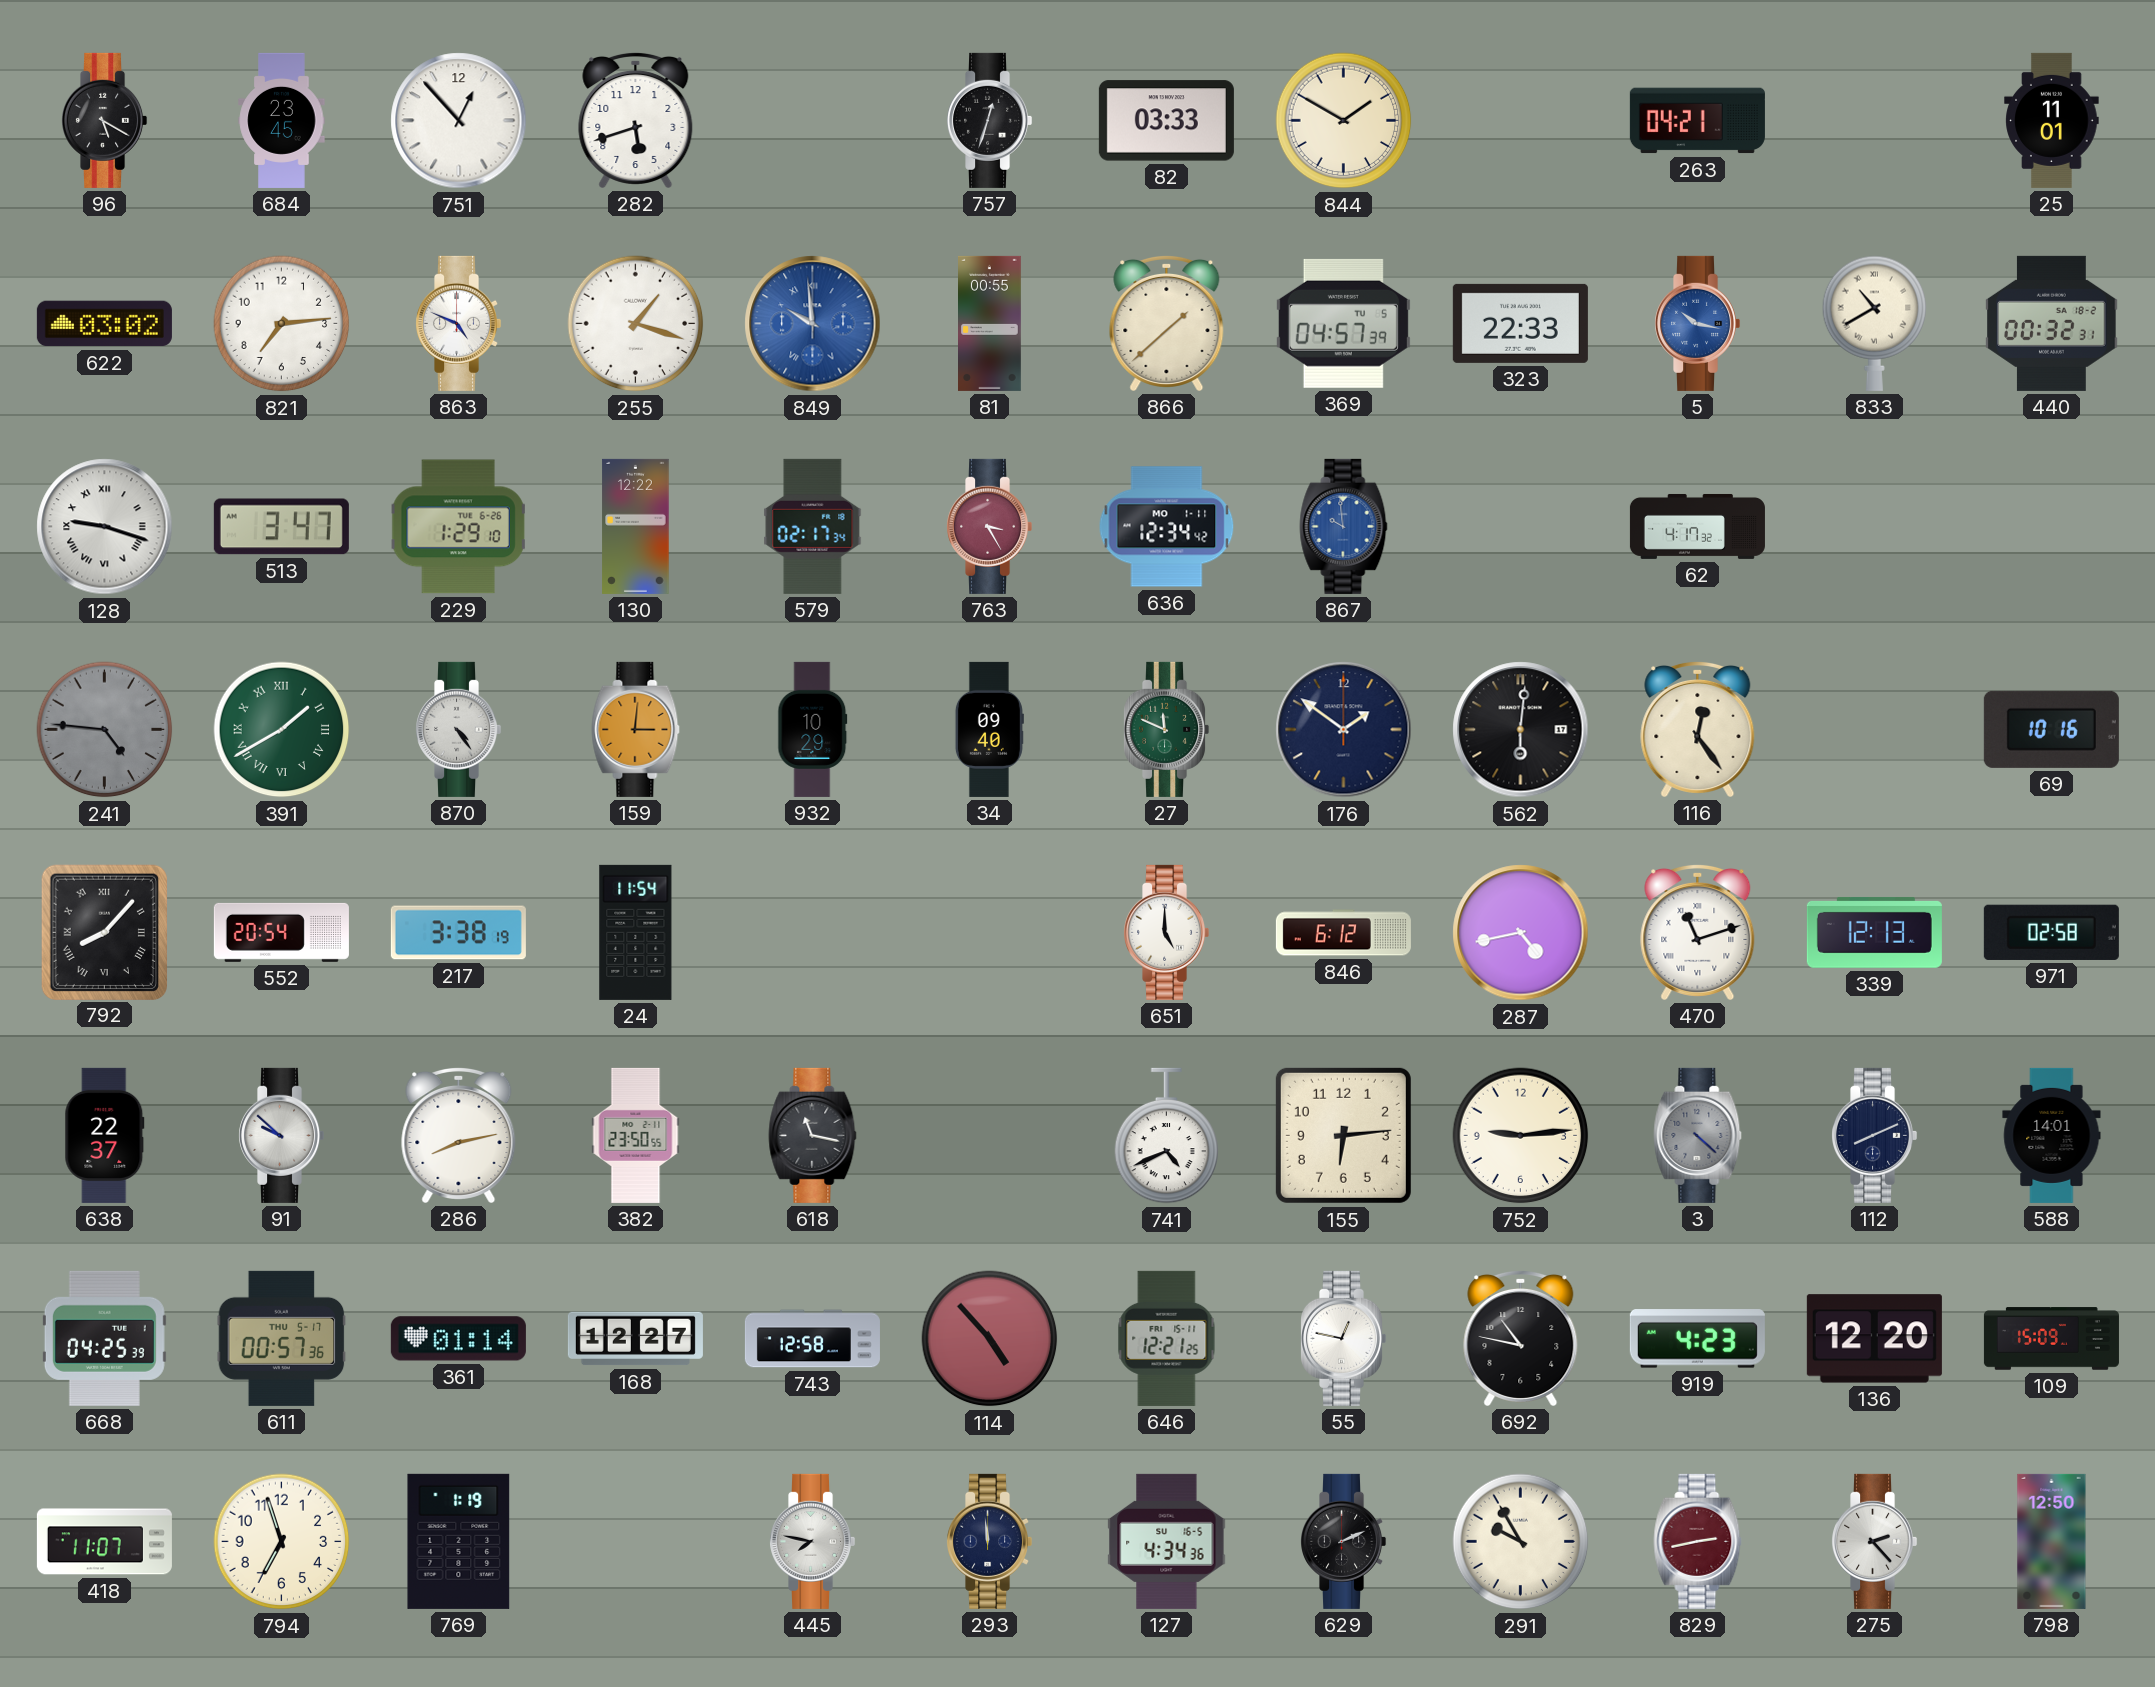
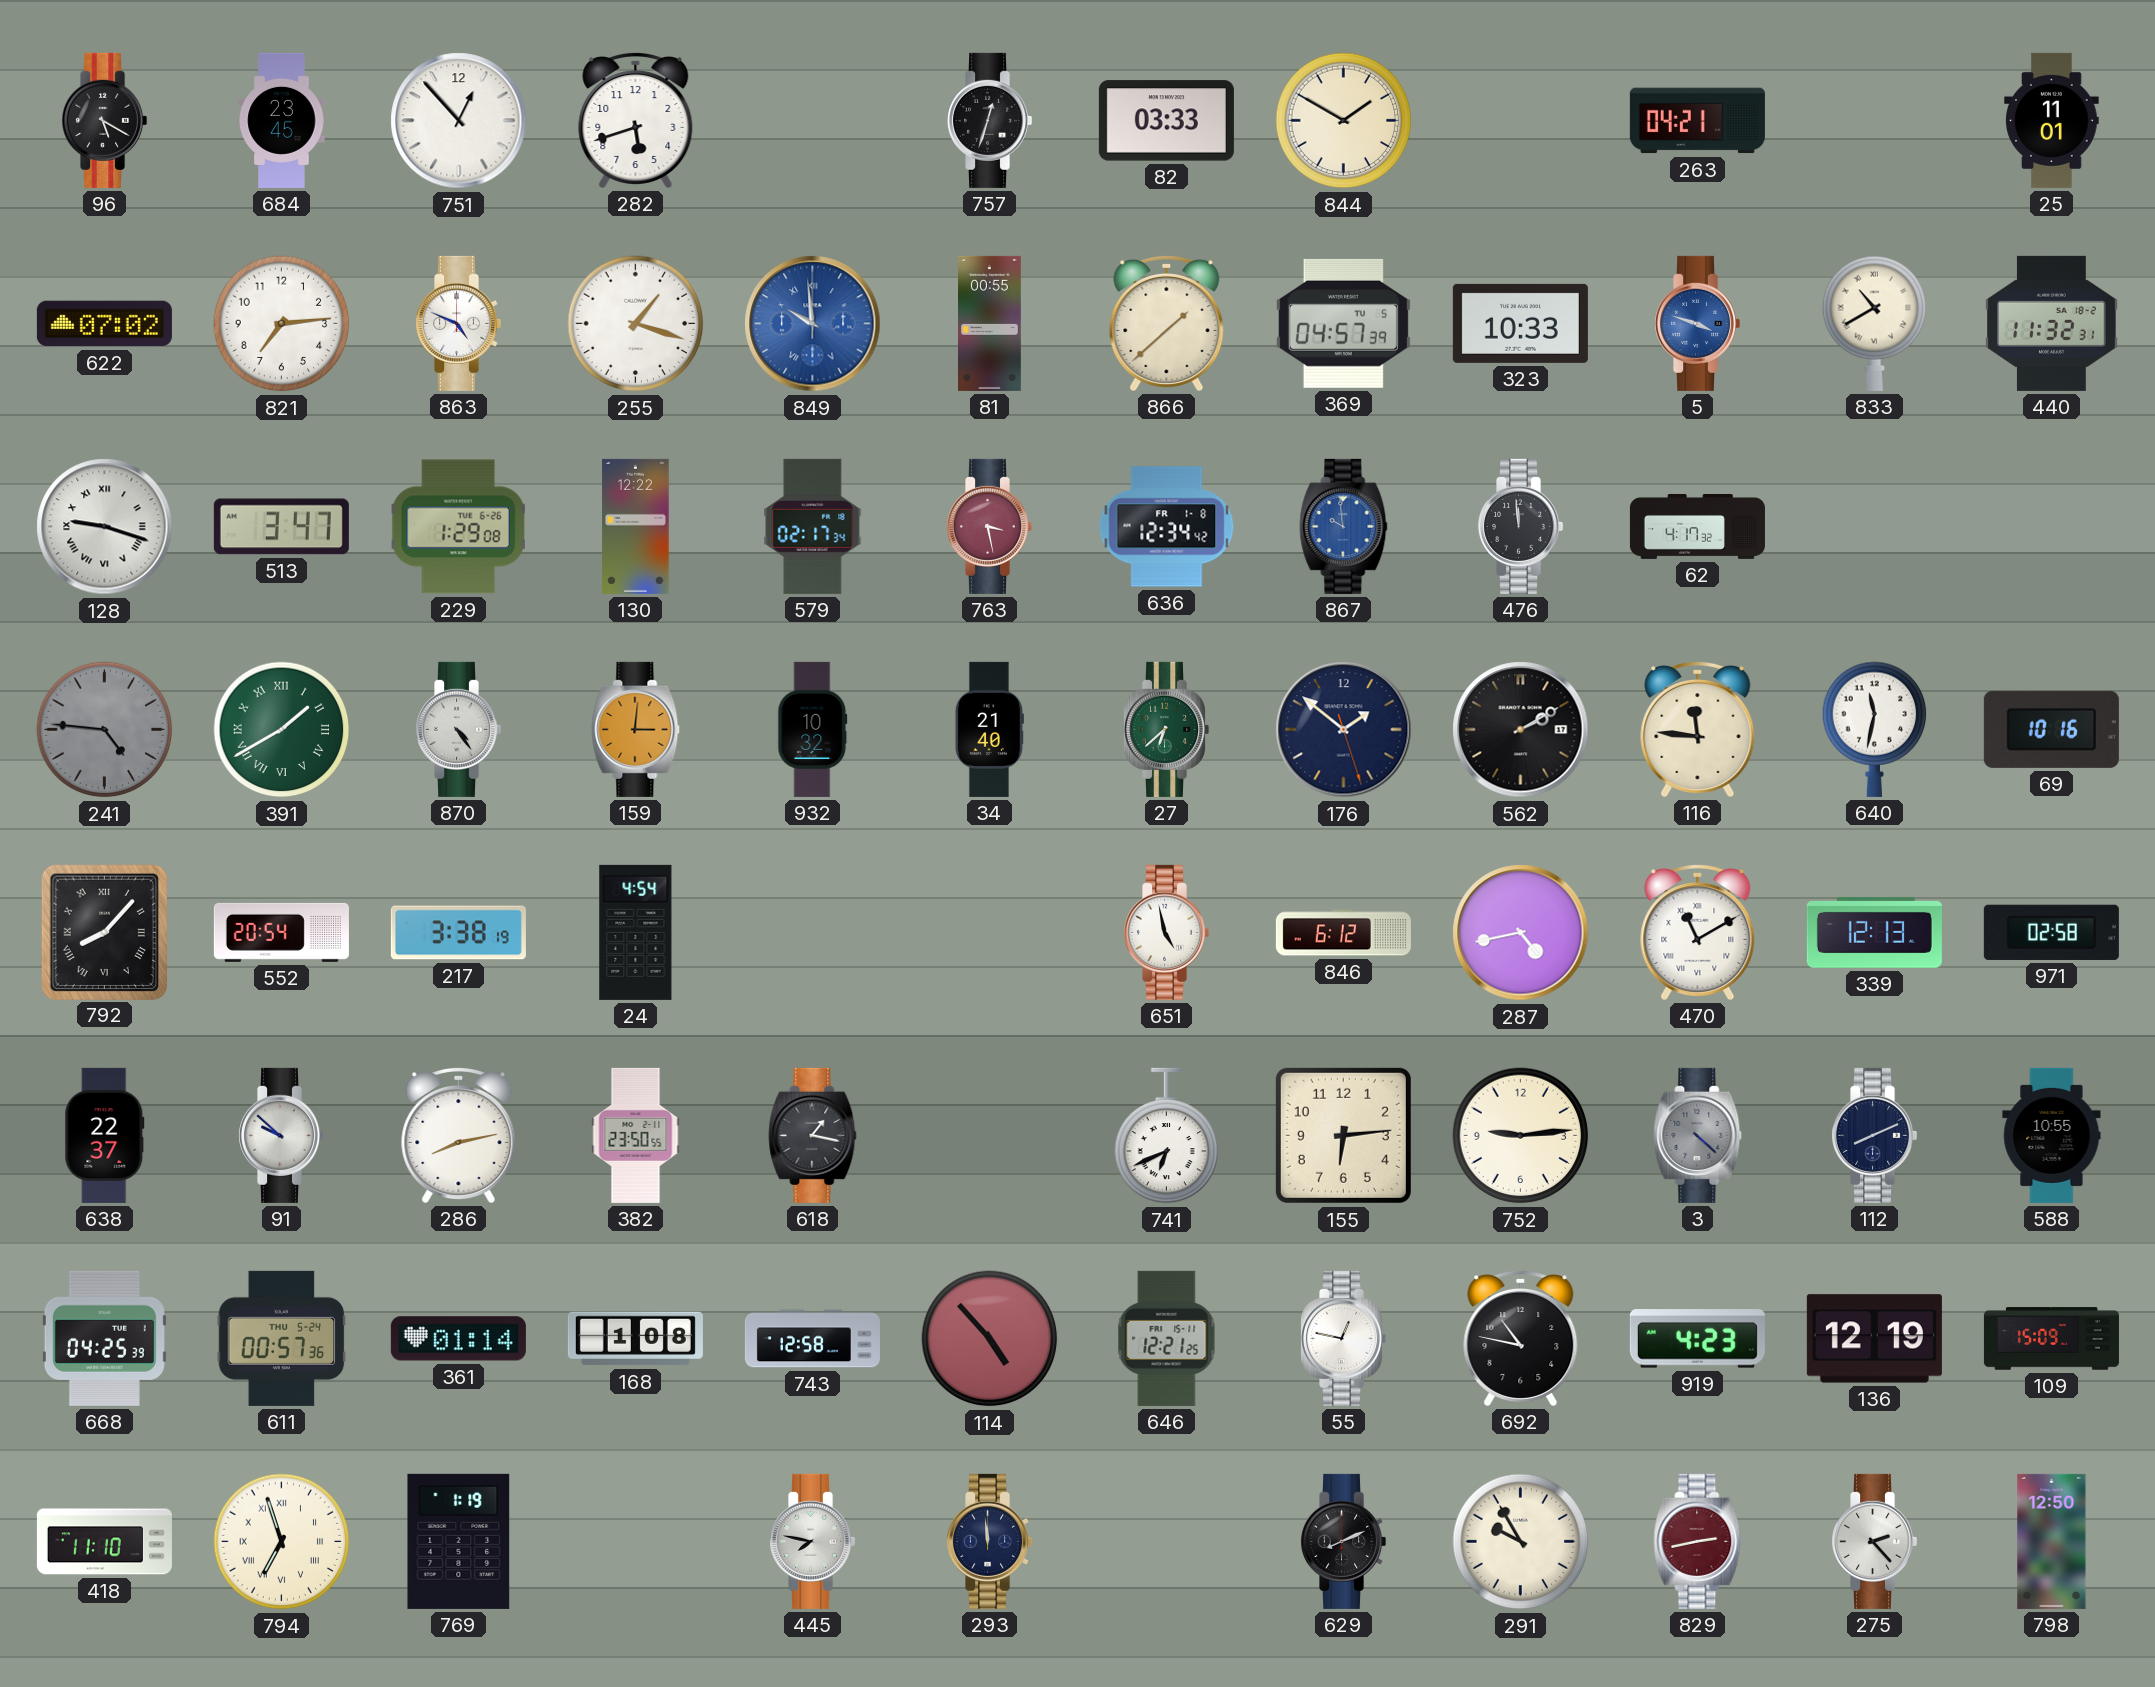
622: 03:02 -> 07:02
323: 22:33 -> 10:33
5: 10:17 -> 3:48
440: 00:32 -> 11:32
229: 1:29:10 -> 1:29:08
763: 3:25 -> 3:28
636 date: MO 1-11 -> FR 1-8
476: none -> 11:59
932: 10:29 -> 10:32
34: 09:40 -> 21:40
27: 11:49 -> 6:38
176: 1:51:00 -> 1:51:27
562: 6:01 -> 2:10
116: 12:24 -> 11:46
640: none -> 11:32
24: 11:54 -> 4:54
651: 5:00 -> 4:58
470: 11:12 -> 11:10
618: 11:17 -> 1:17
741: 4:41 -> 6:41
588: 14:01 -> 10:55
611 date: THU 5-17 -> THU 5-24
168: 12:27 -> 1:08
136: 12:20 -> 12:19
418: 11:07 -> 11:10
794 numerals: Arabic -> Roman
127: 4:34 -> none
629: 2:11 -> 8:11
